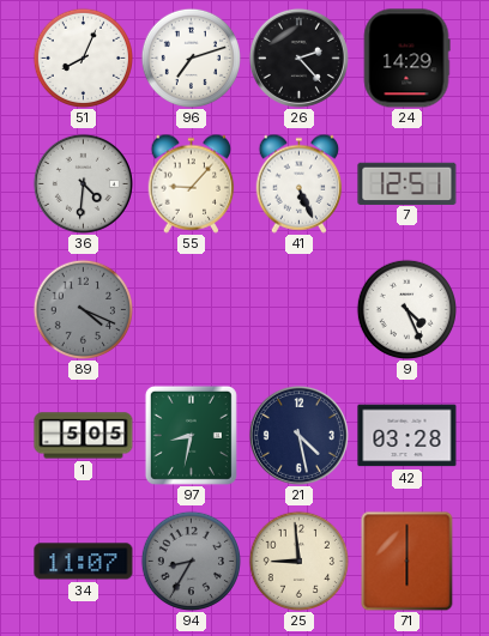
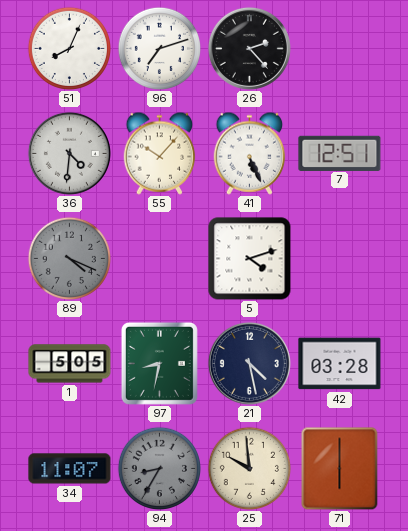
24: 14:29 -> none
55: 9:07 -> 10:07
5: none -> 4:12
9: 4:26 -> none
25: 8:59 -> 9:59
